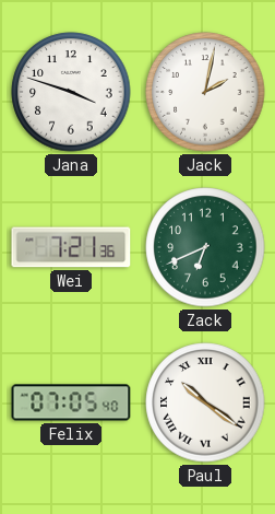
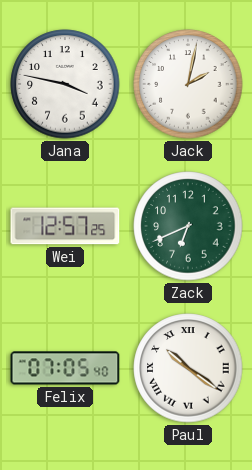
Jana: 3:48 -> 3:47
Wei: 7:21 -> 12:57
